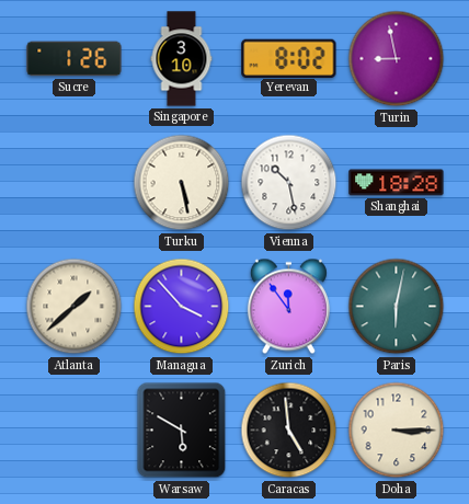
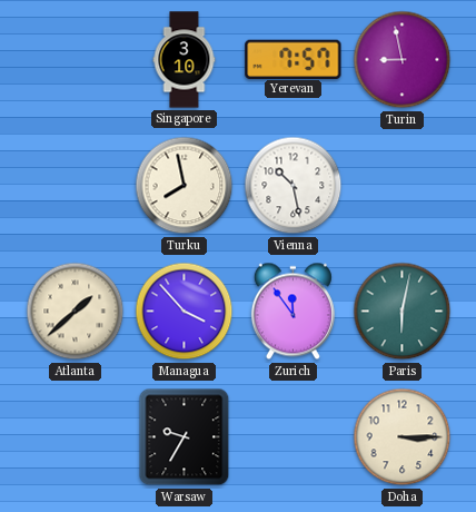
Sucre: 1:26 -> none
Yerevan: 8:02 -> 7:57
Turku: 5:28 -> 7:58
Shanghai: 18:28 -> none
Warsaw: 5:50 -> 9:35
Caracas: 4:59 -> none
